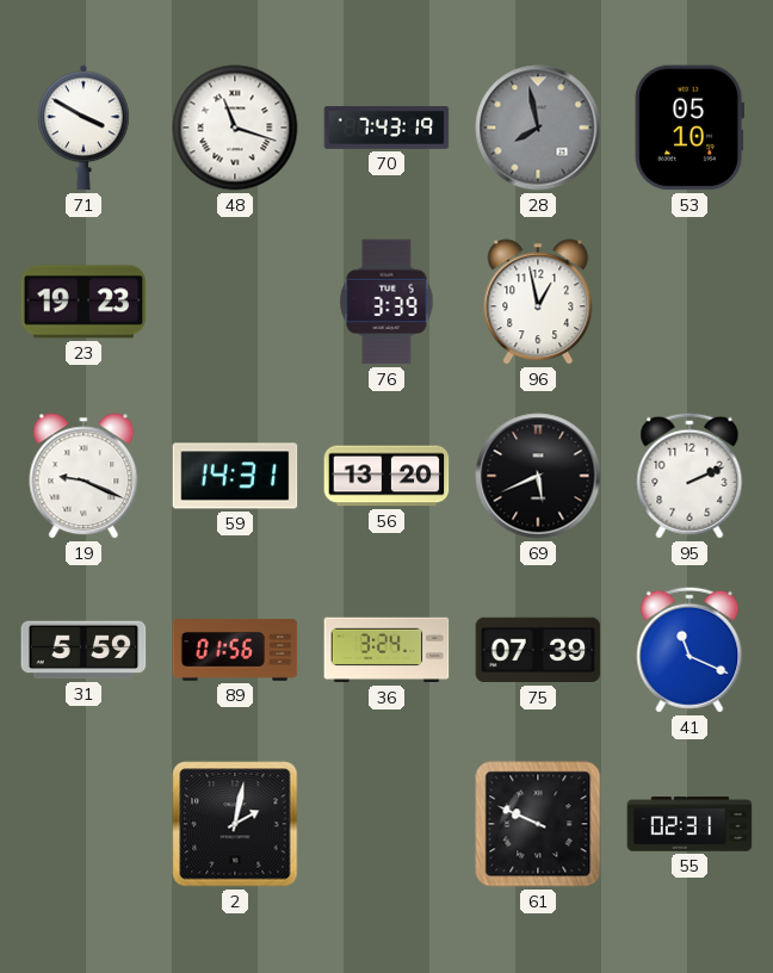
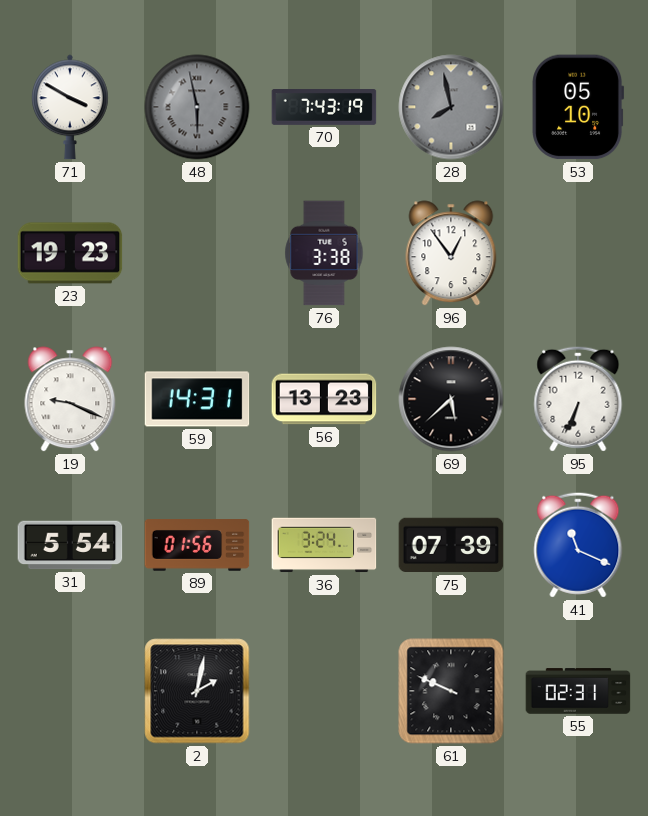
48: 11:18 -> 5:58
48 dial: white -> grey
76: 3:39 -> 3:38
96: 12:58 -> 12:54
56: 13:20 -> 13:23
69: 5:41 -> 5:38
95: 2:11 -> 6:34
31: 5:59 -> 5:54
